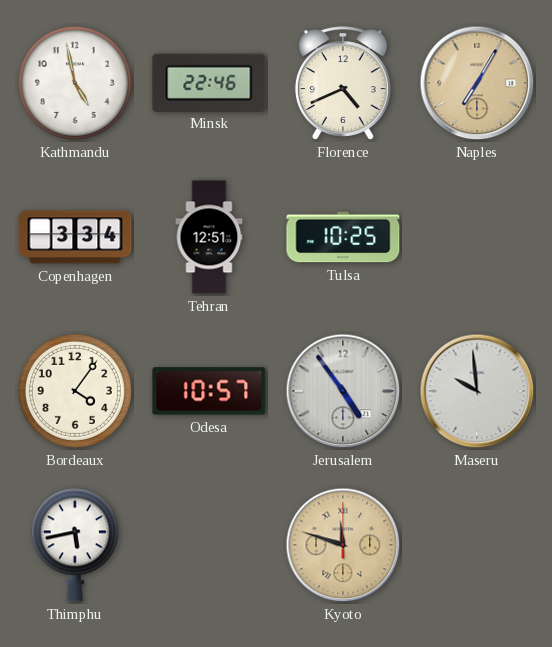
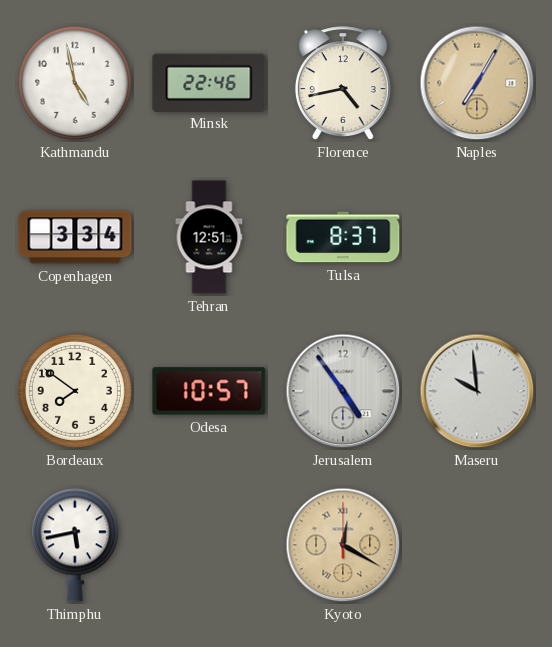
Florence: 4:41 -> 4:43
Tulsa: 10:25 -> 8:37
Bordeaux: 4:06 -> 7:51
Kyoto: 11:48 -> 12:20
